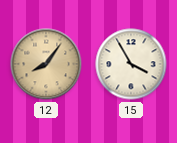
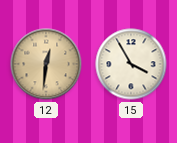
12: 8:06 -> 12:31
